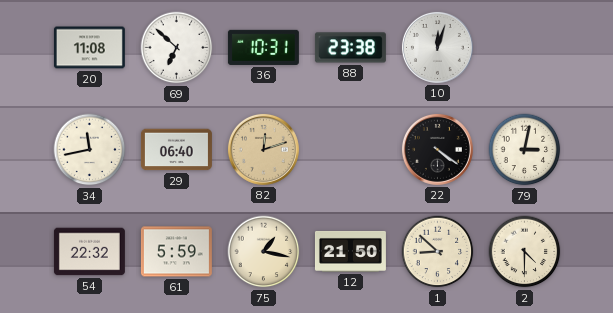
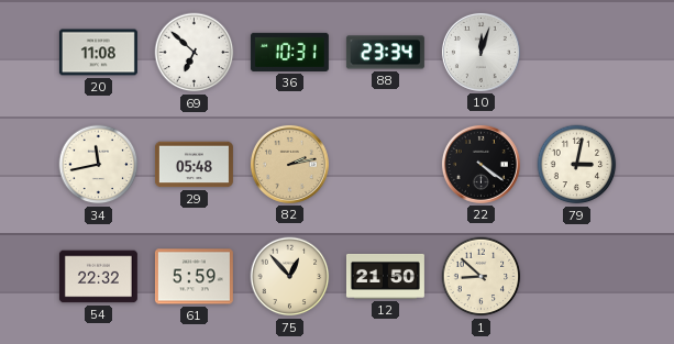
88: 23:38 -> 23:34
29: 06:40 -> 05:48
82: 12:12 -> 2:13
75: 1:17 -> 12:53
2: 4:30 -> none
